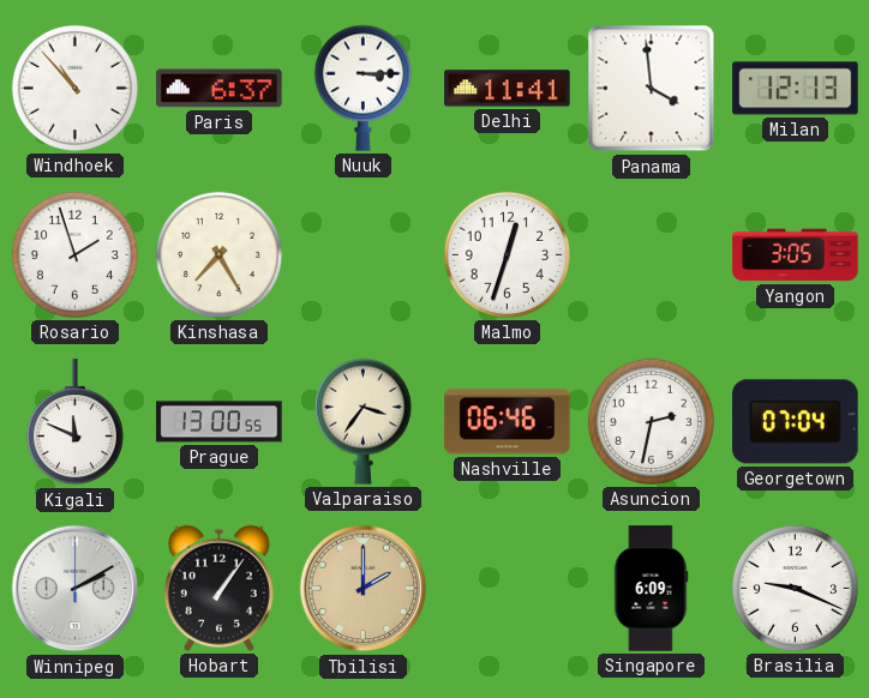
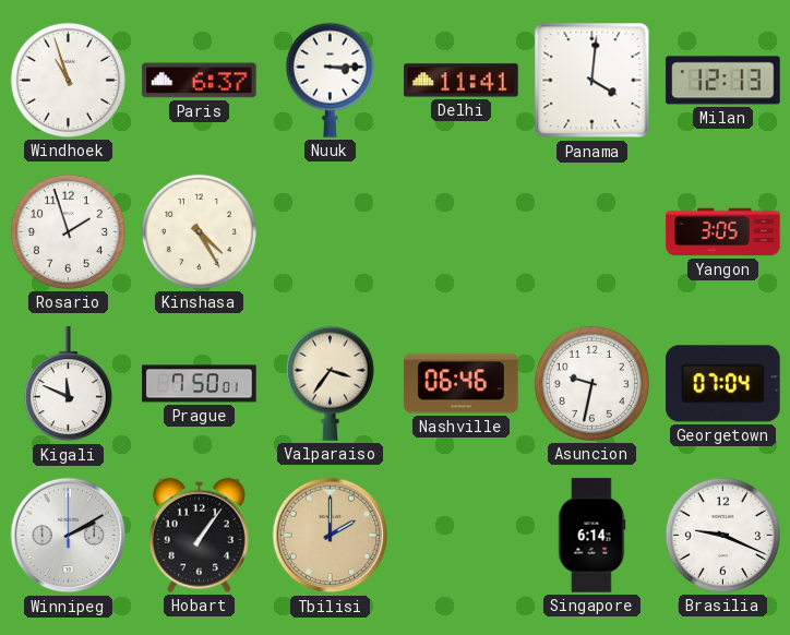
Windhoek: 10:53 -> 10:57
Panama: 3:59 -> 4:01
Kinshasa: 7:25 -> 4:25
Malmo: 12:33 -> none
Prague: 13:00 -> 7:50
Asuncion: 2:32 -> 9:32
Singapore: 6:09 -> 6:14
